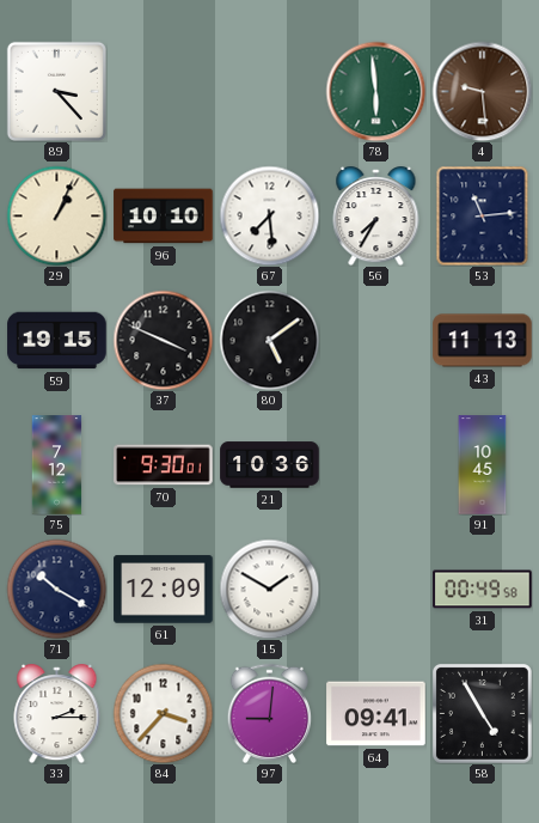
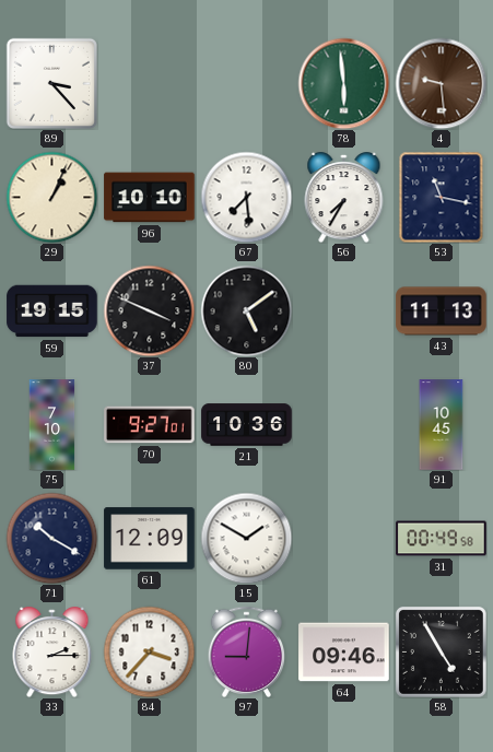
53: 11:14 -> 11:17
75: 7:12 -> 7:10
70: 9:30 -> 9:27
64: 09:41 -> 09:46
